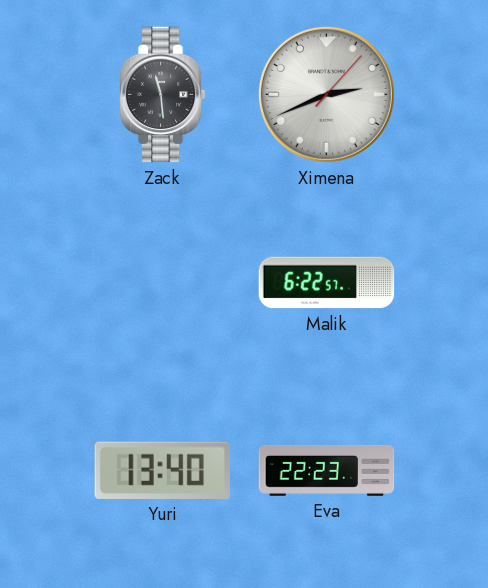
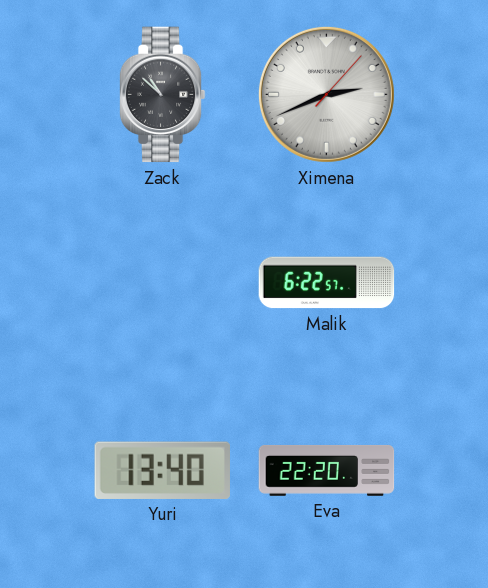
Zack: 11:29 -> 10:52
Eva: 22:23 -> 22:20
